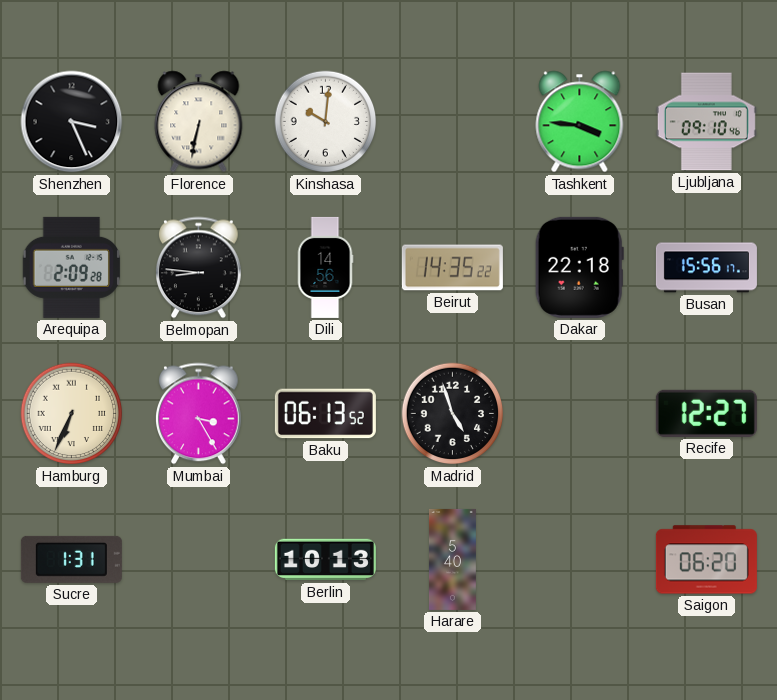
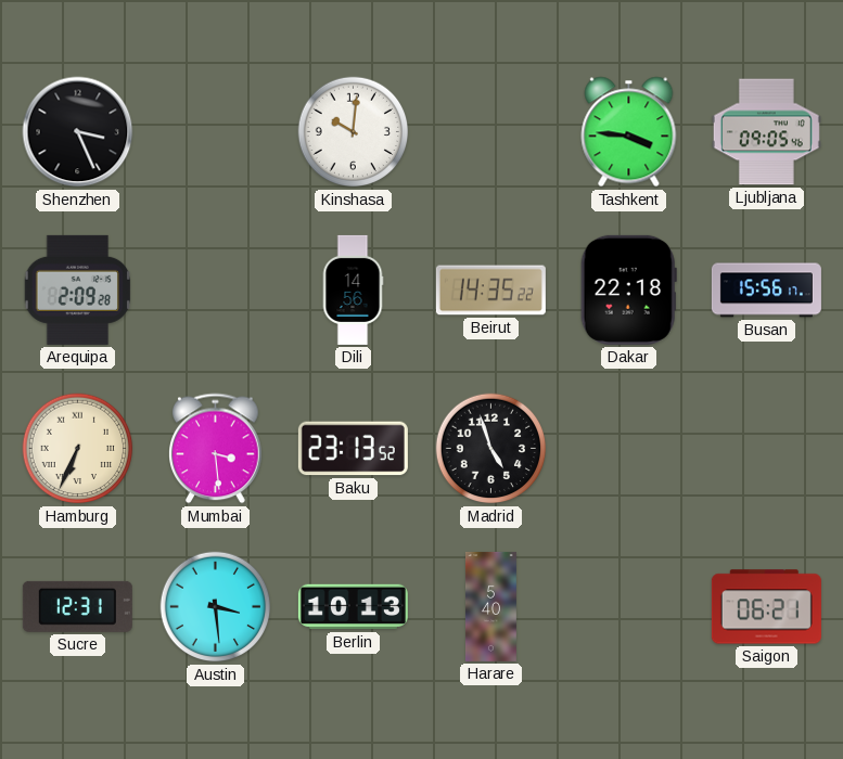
Florence: 6:32 -> none
Ljubljana: 09:10 -> 09:05
Belmopan: 8:46 -> none
Mumbai: 3:25 -> 3:29
Baku: 06:13 -> 23:13
Recife: 12:27 -> none
Sucre: 1:31 -> 12:31
Austin: none -> 3:29
Saigon: 06:20 -> 06:21
